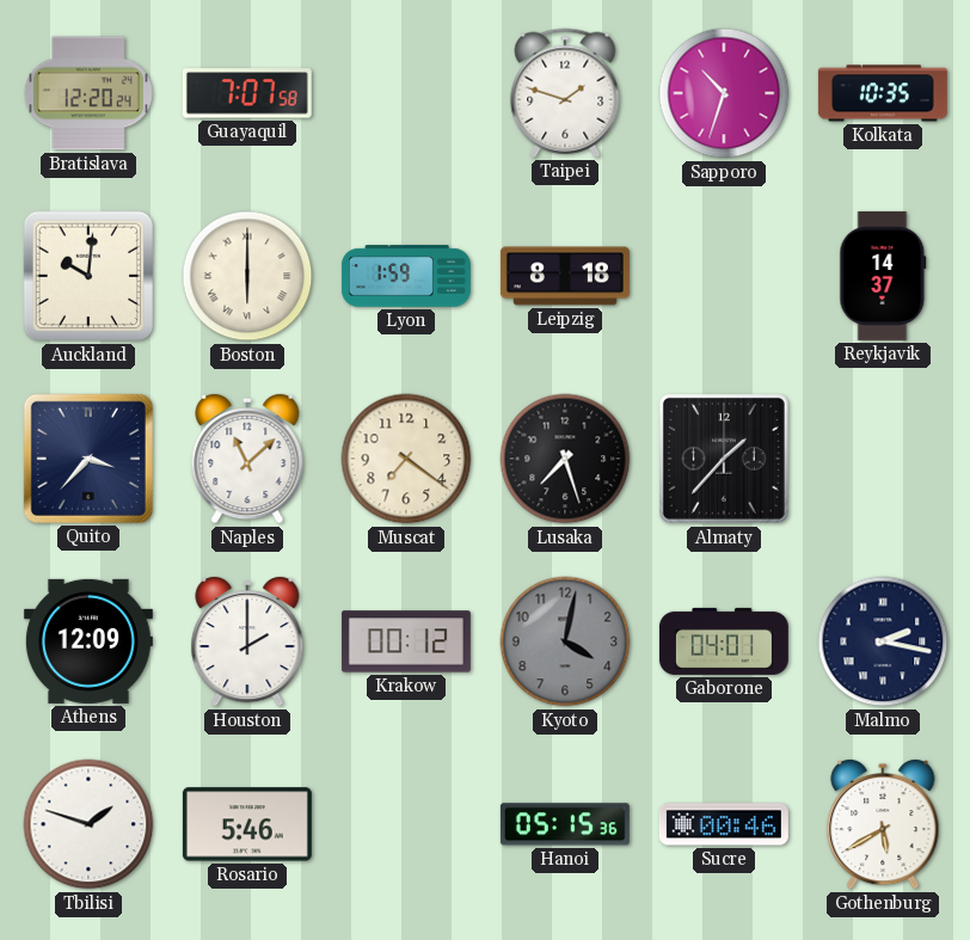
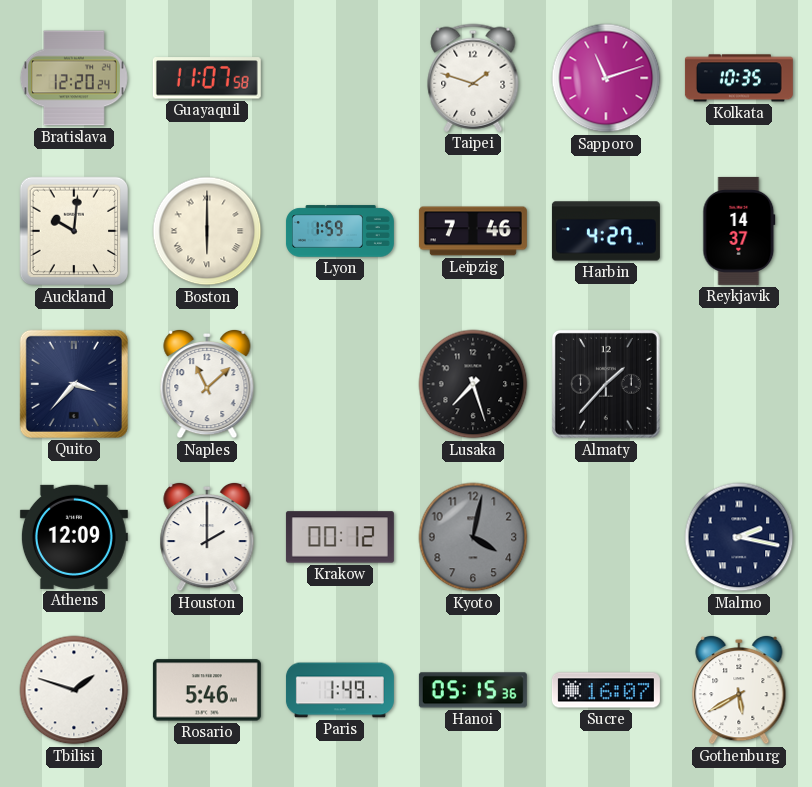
Guayaquil: 7:07 -> 11:07
Sapporo: 10:33 -> 11:12
Leipzig: 8:18 -> 7:46
Harbin: none -> 4:27
Muscat: 7:21 -> none
Gaborone: 04:01 -> none
Paris: none -> 1:49
Sucre: 00:46 -> 16:07
